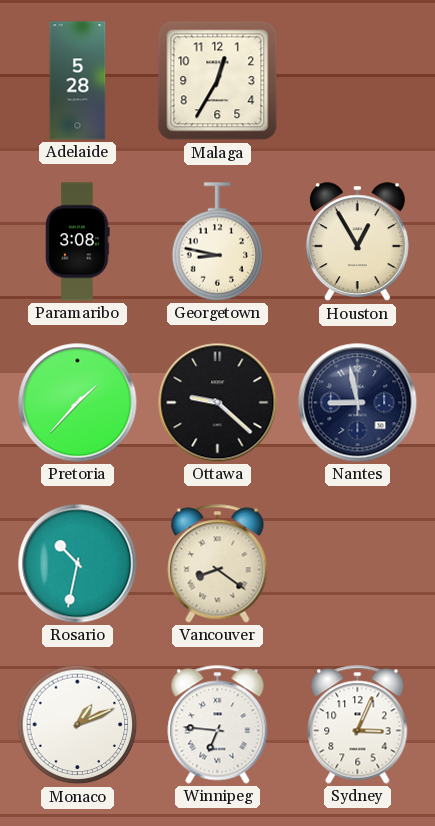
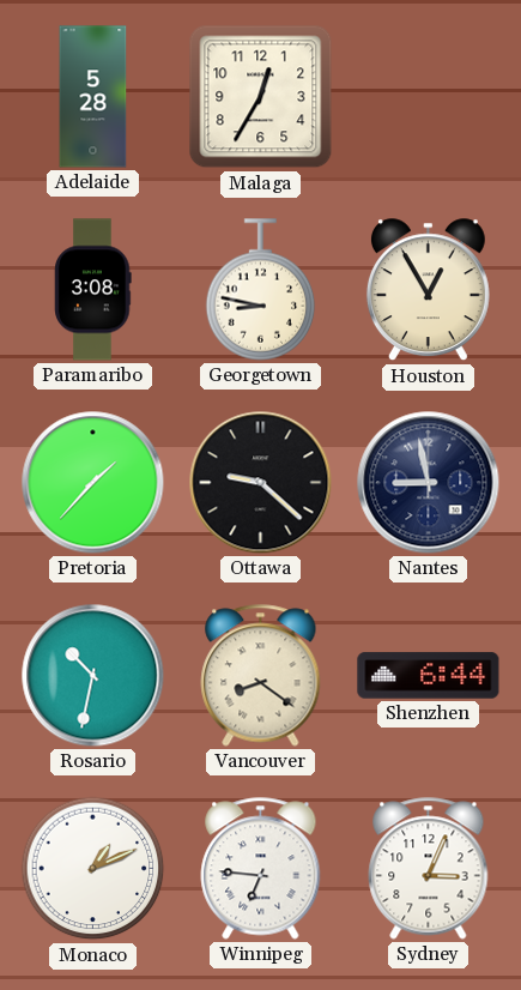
Shenzhen: none -> 6:44
